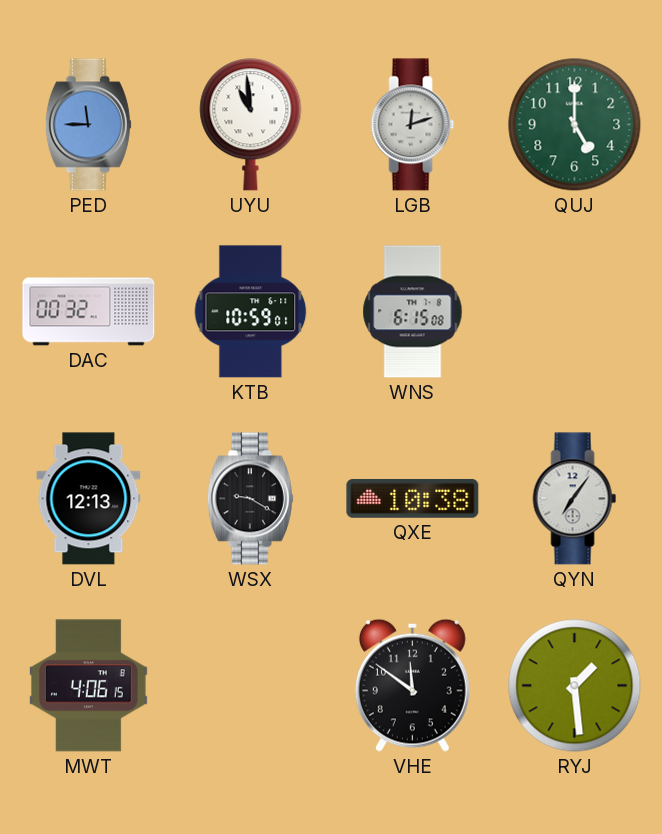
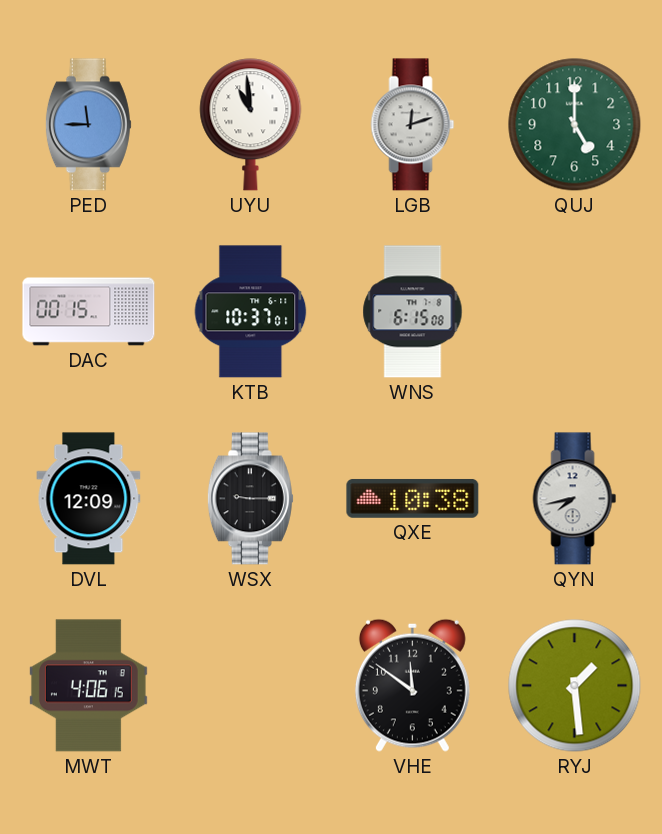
DAC: 00:32 -> 00:15
KTB: 10:59 -> 10:37
DVL: 12:13 -> 12:09
WSX: 9:20 -> 9:15
QYN: 7:06 -> 7:43
